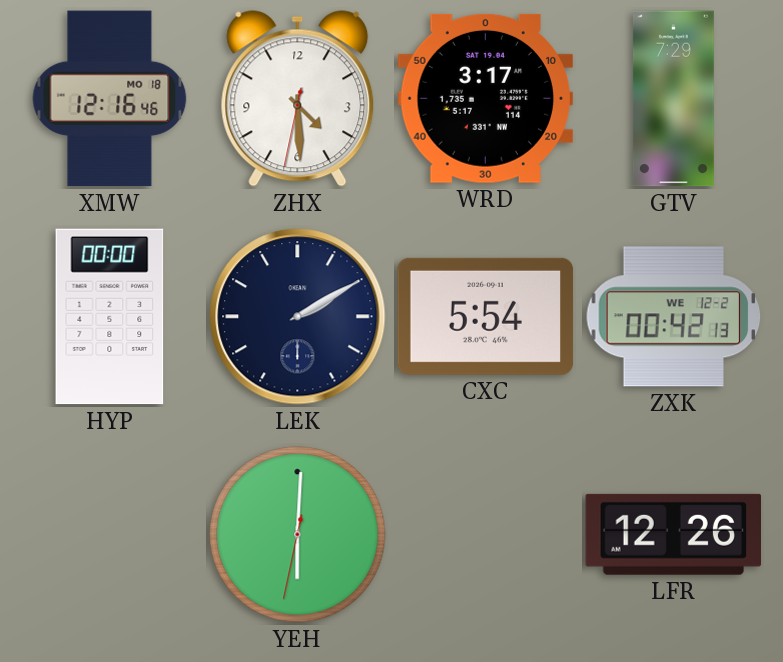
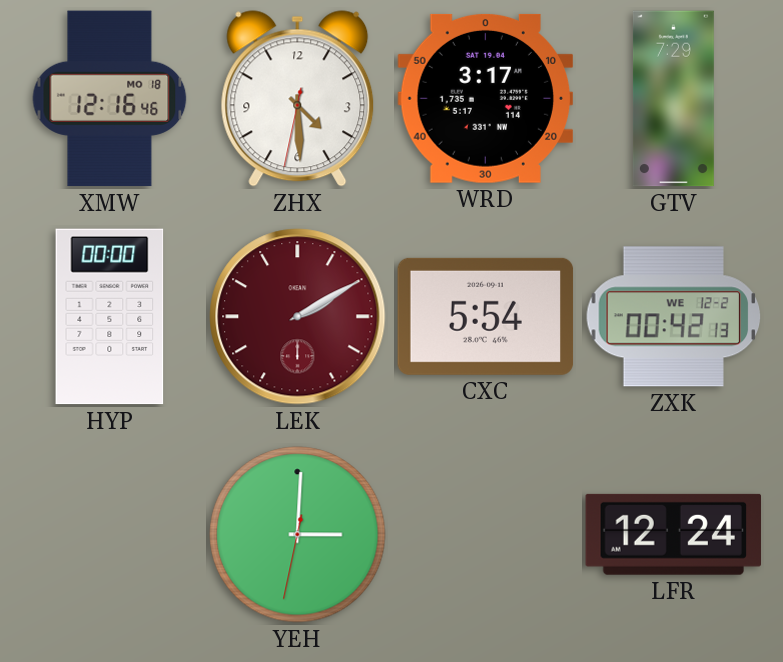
LEK dial: navy -> burgundy
YEH: 6:00 -> 3:00
LFR: 12:26 -> 12:24
